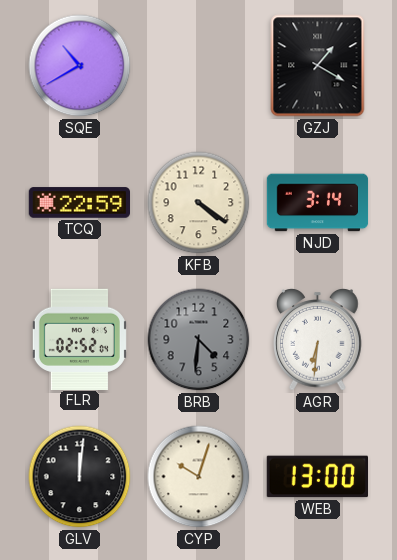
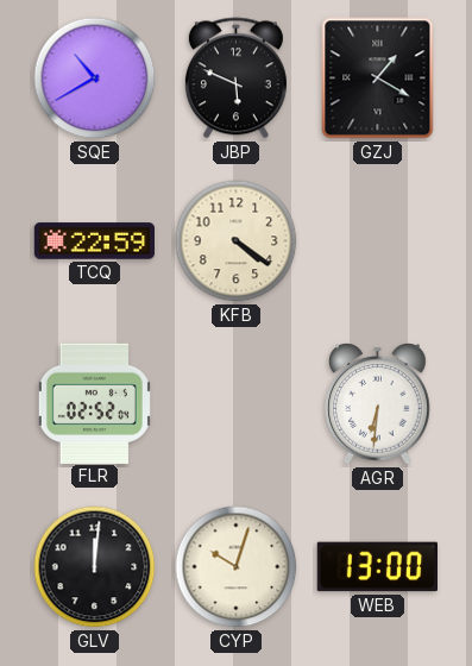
JBP: none -> 5:49
NJD: 3:14 -> none
BRB: 4:31 -> none
